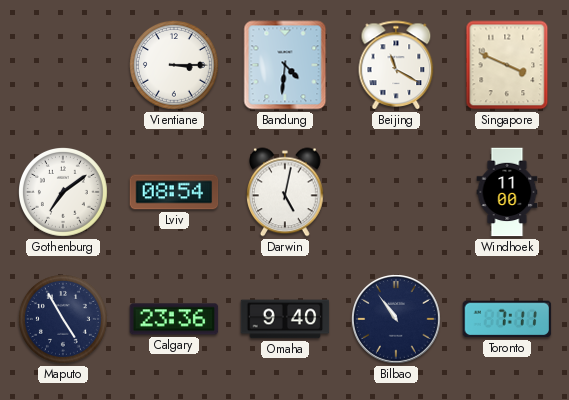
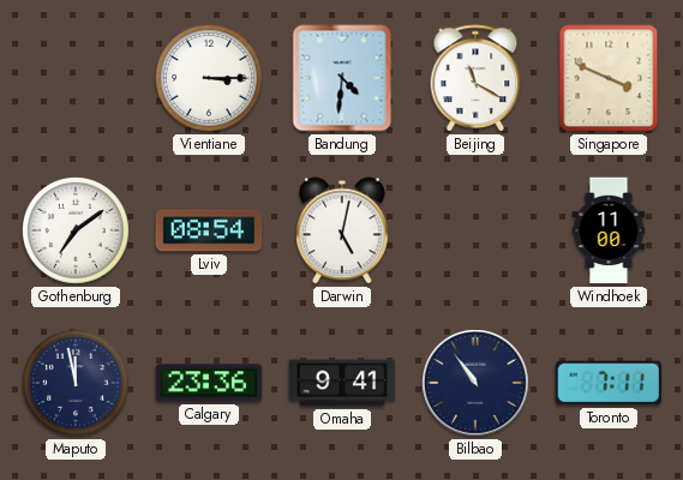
Maputo: 4:55 -> 11:58
Omaha: 9:40 -> 9:41
